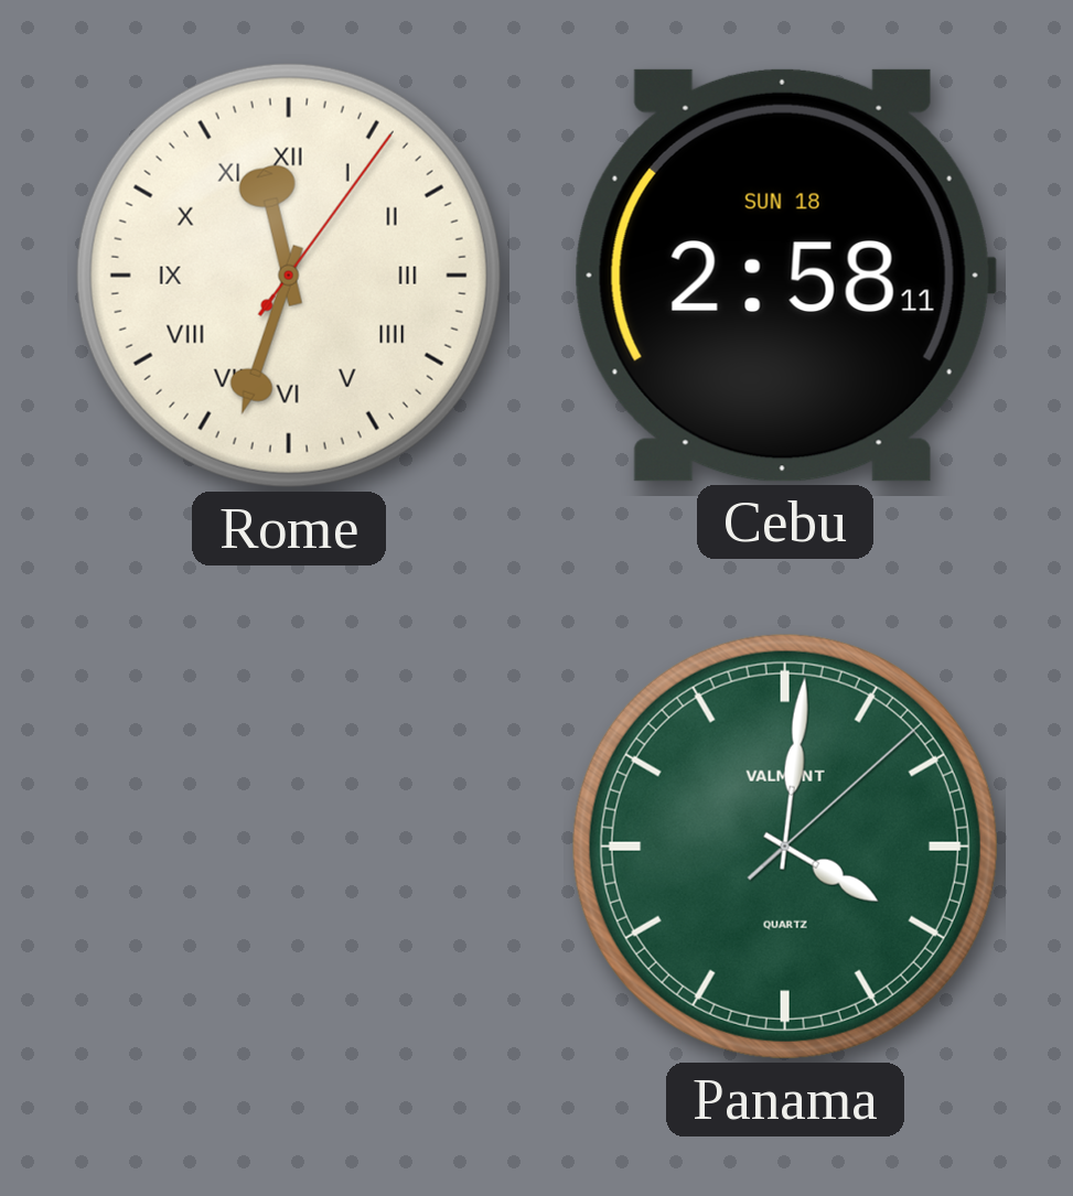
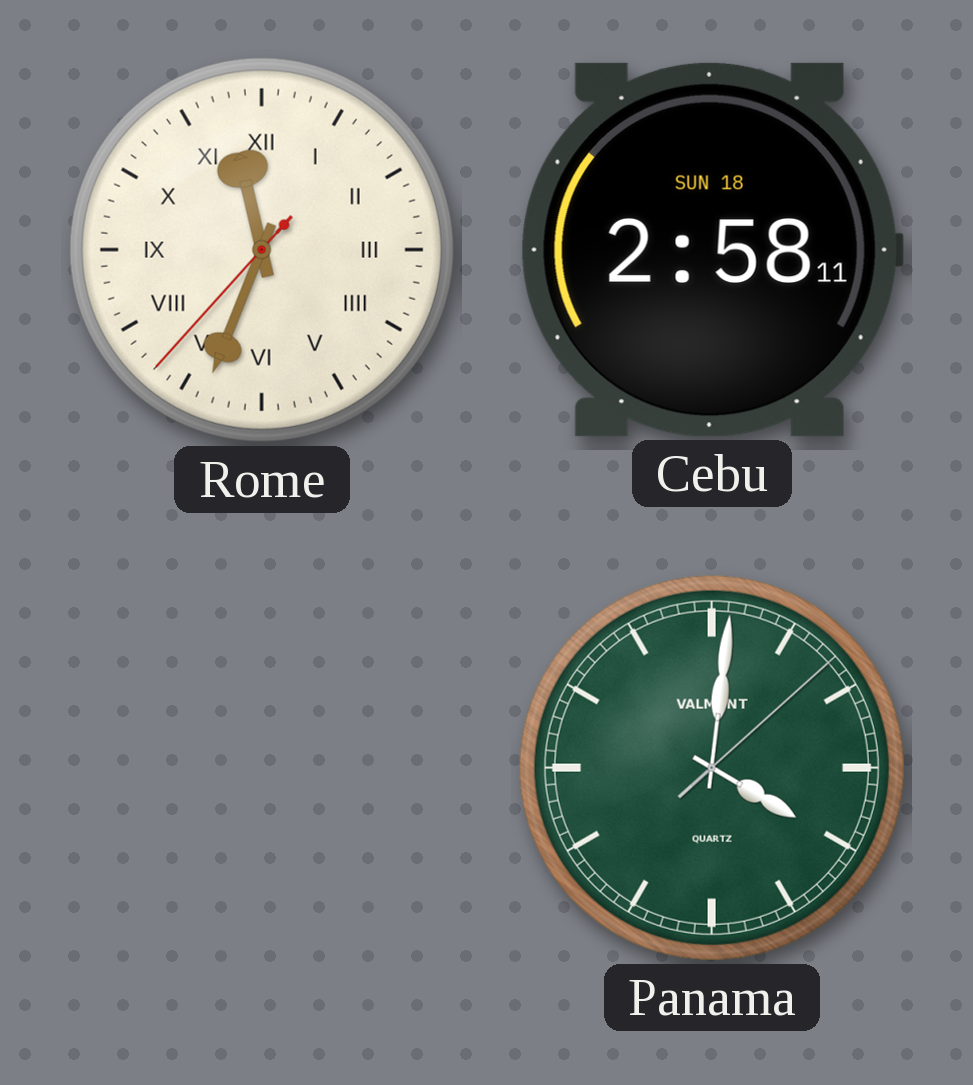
Rome: 11:33:06 -> 11:33:37
